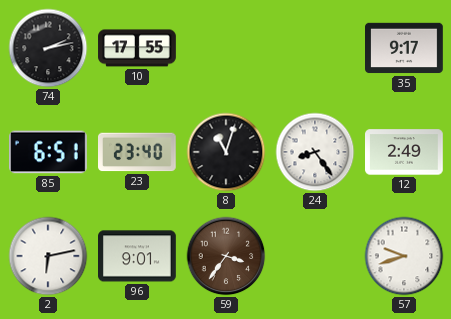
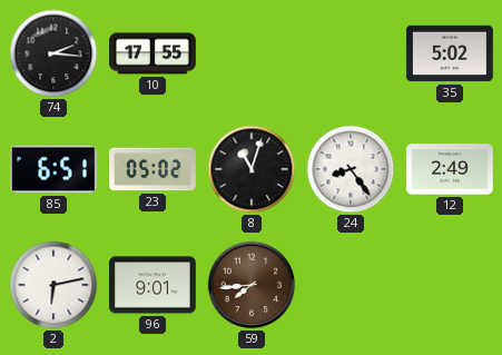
74: 2:13 -> 2:16
35: 9:17 -> 5:02
23: 23:40 -> 05:02
59: 3:36 -> 7:44
57: 9:42 -> none
